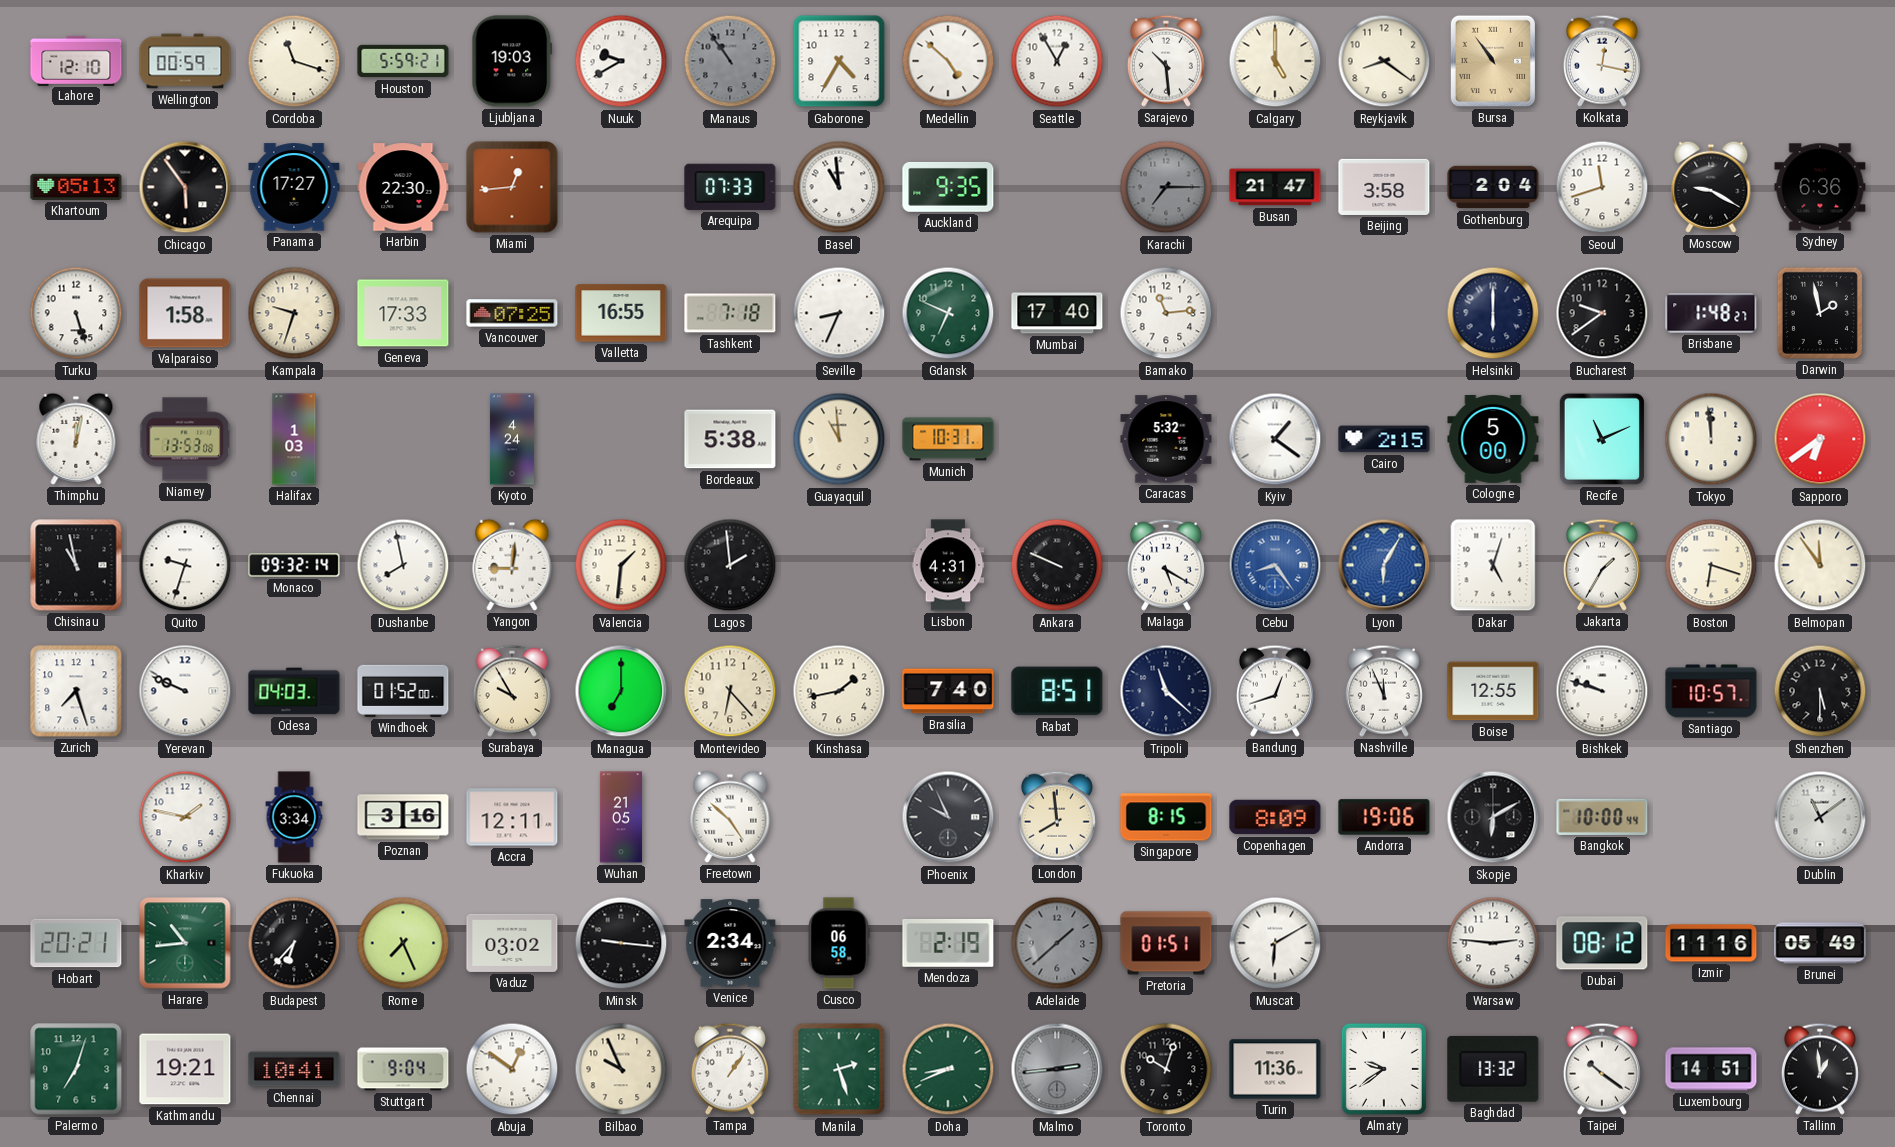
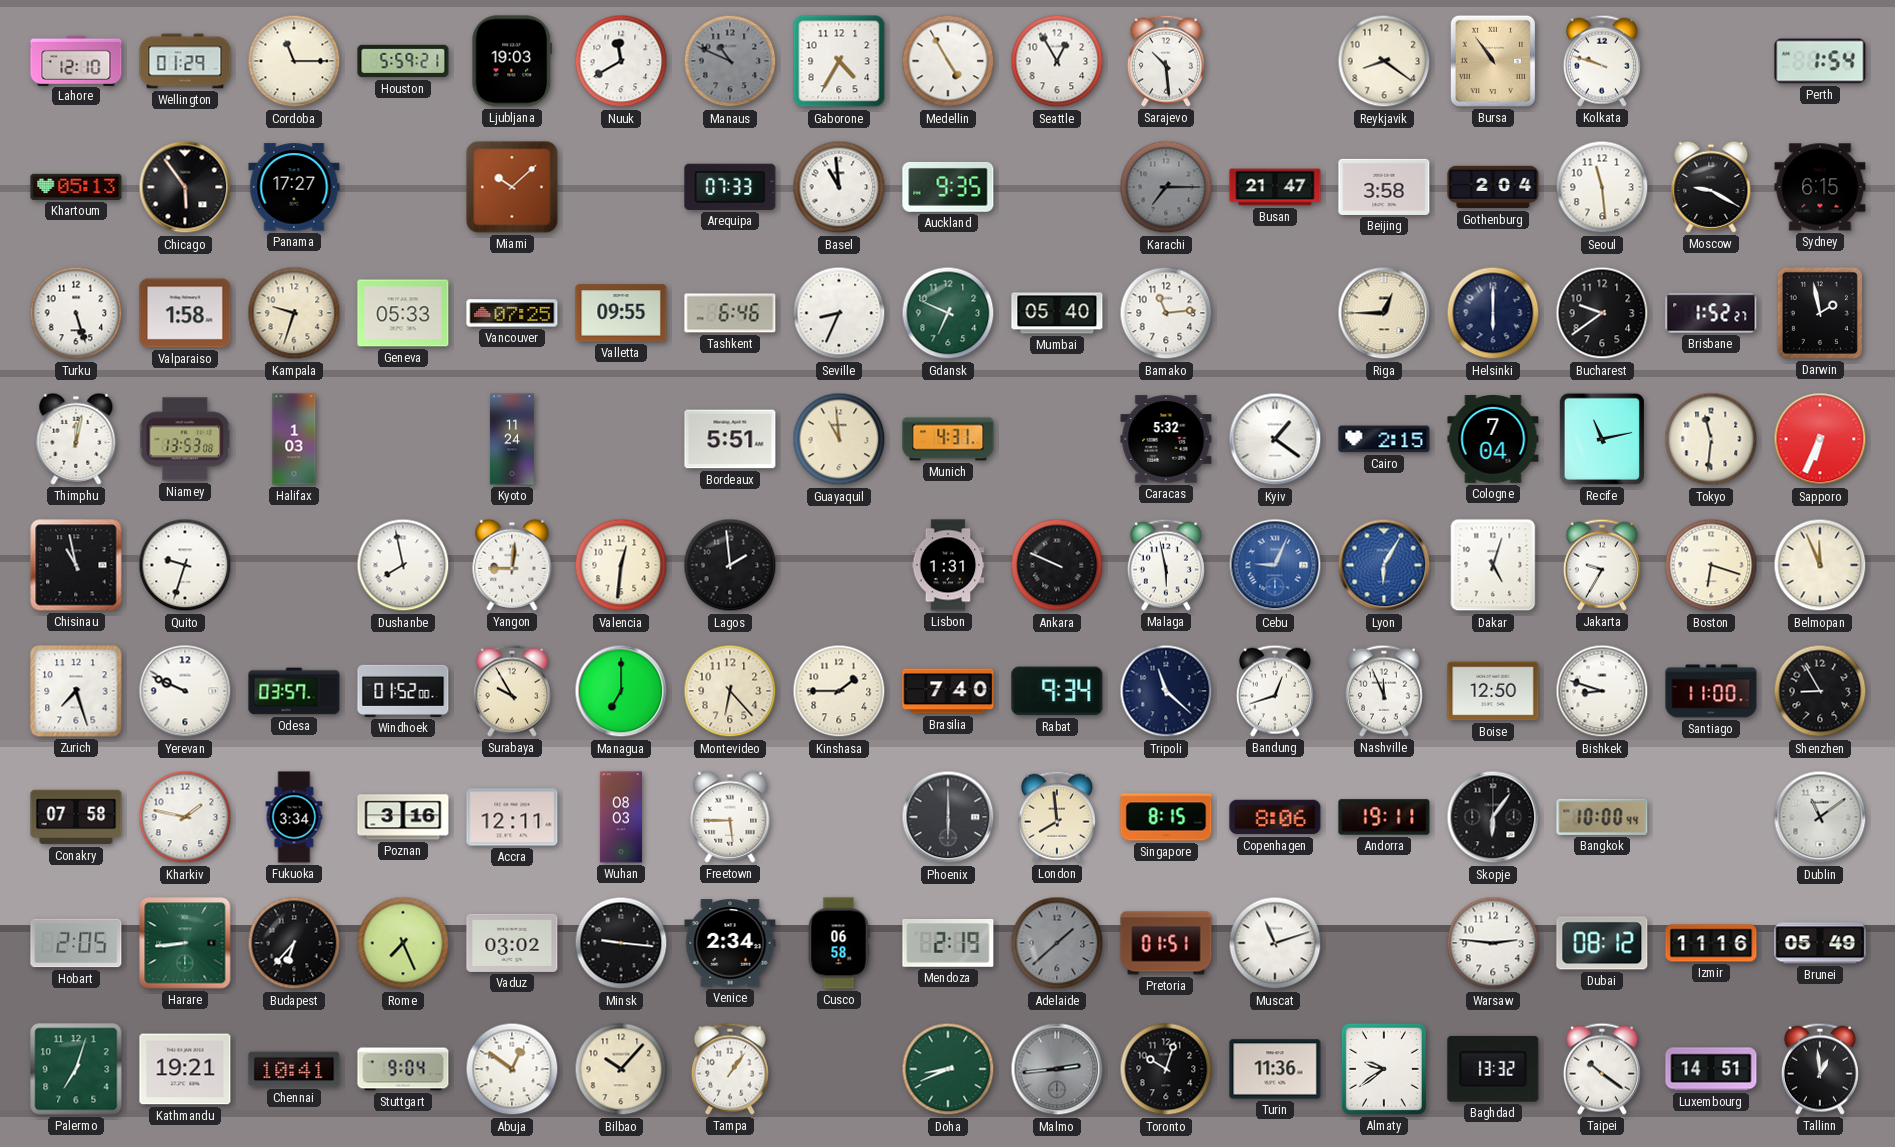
Wellington: 00:59 -> 01:29
Cordoba: 11:18 -> 11:15
Nuuk: 9:40 -> 11:40
Manaus: 10:54 -> 10:49
Medellin: 4:52 -> 4:55
Calgary: 5:00 -> none
Kolkata: 12:17 -> 9:48
Perth: none -> 1:54
Harbin: 22:30 -> none
Miami: 12:44 -> 10:08
Seoul: 11:42 -> 11:29
Sydney: 6:36 -> 6:15
Geneva: 17:33 -> 05:33
Valletta: 16:55 -> 09:55
Tashkent: 7:18 -> 6:46
Mumbai: 17:40 -> 05:40
Riga: none -> 12:45
Brisbane: 1:48 -> 1:52
Kyoto: 4:24 -> 11:24
Bordeaux: 5:38 -> 5:51
Munich: 10:31 -> 4:31
Cologne: 5:00 -> 7:04
Recife: 11:11 -> 11:13
Tokyo: 11:59 -> 11:31
Sapporo: 6:39 -> 6:34
Monaco: 09:32 -> none
Valencia: 1:31 -> 12:31
Lisbon: 4:31 -> 1:31
Malaga: 5:20 -> 5:58
Cebu: 8:24 -> 9:04
Jakarta: 1:35 -> 9:35
Belmopan: 11:54 -> 11:56
Odesa: 04:03 -> 03:57
Kinshasa: 1:43 -> 1:45
Rabat: 8:51 -> 9:34
Boise: 12:55 -> 12:50
Bishkek: 9:48 -> 8:48
Santiago: 10:57 -> 11:00
Shenzhen: 5:30 -> 8:55
Conakry: none -> 07:58
Wuhan: 21:05 -> 08:03
Freetown: 4:52 -> 5:45
Phoenix: 9:56 -> 6:00
Copenhagen: 8:09 -> 8:06
Andorra: 19:06 -> 19:11
Skopje: 6:10 -> 6:06
Hobart: 20:21 -> 2:05
Harare: 10:44 -> 8:44
Muscat: 6:10 -> 11:12
Bilbao: 9:56 -> 10:07
Manila: 2:27 -> none
